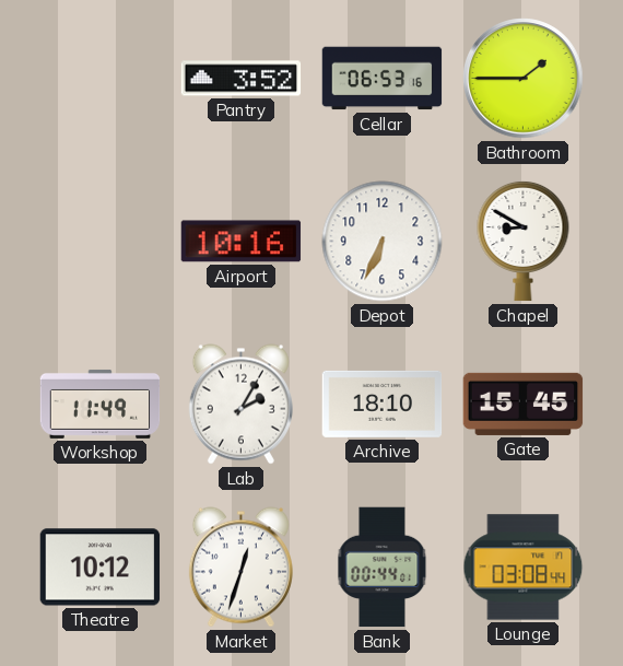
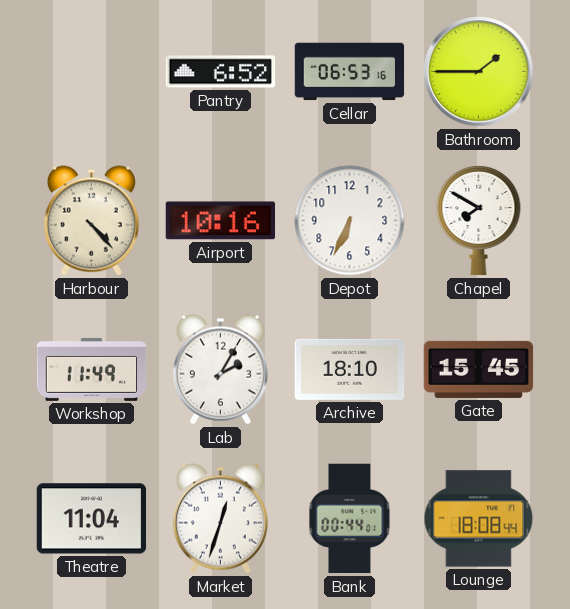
Pantry: 3:52 -> 6:52
Harbour: none -> 4:23
Chapel: 8:50 -> 7:50
Theatre: 10:12 -> 11:04
Lounge: 03:08 -> 18:08
